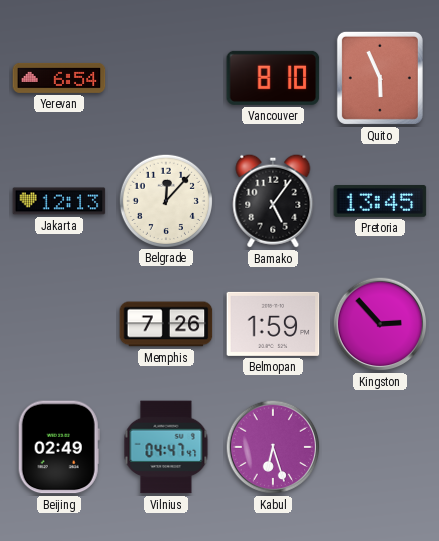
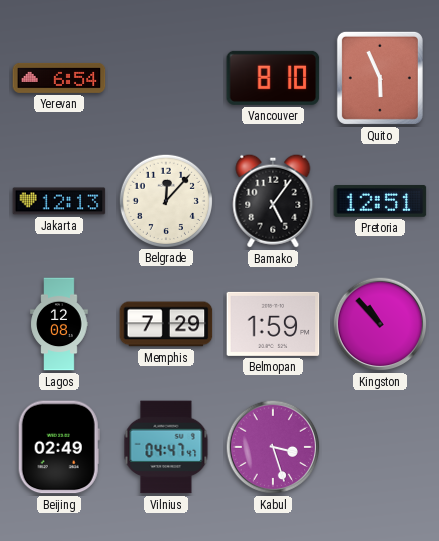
Pretoria: 13:45 -> 12:51
Lagos: none -> 12:08
Memphis: 7:26 -> 7:29
Kingston: 2:53 -> 10:53
Kabul: 6:27 -> 3:27
